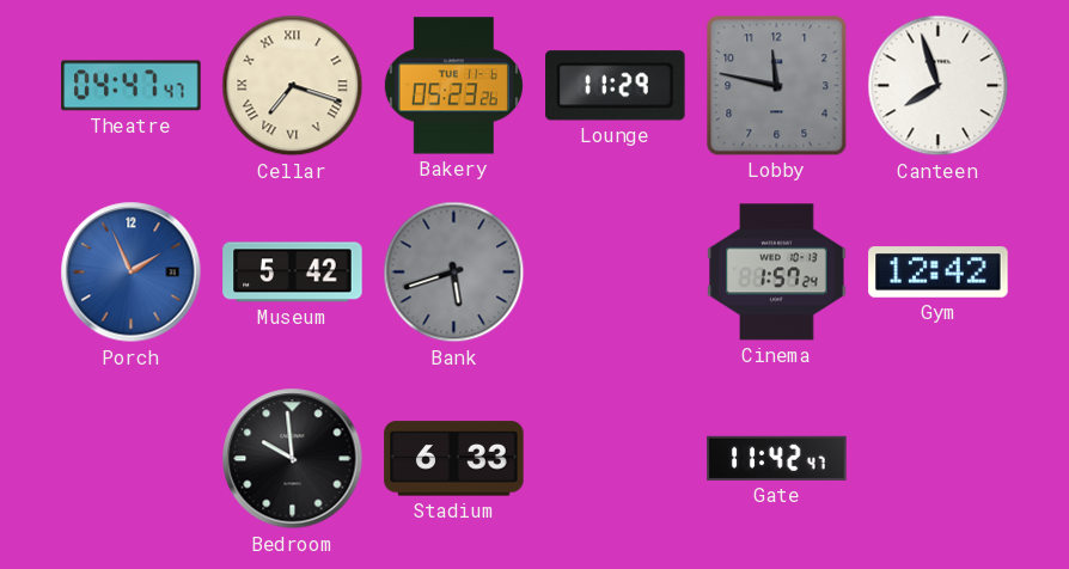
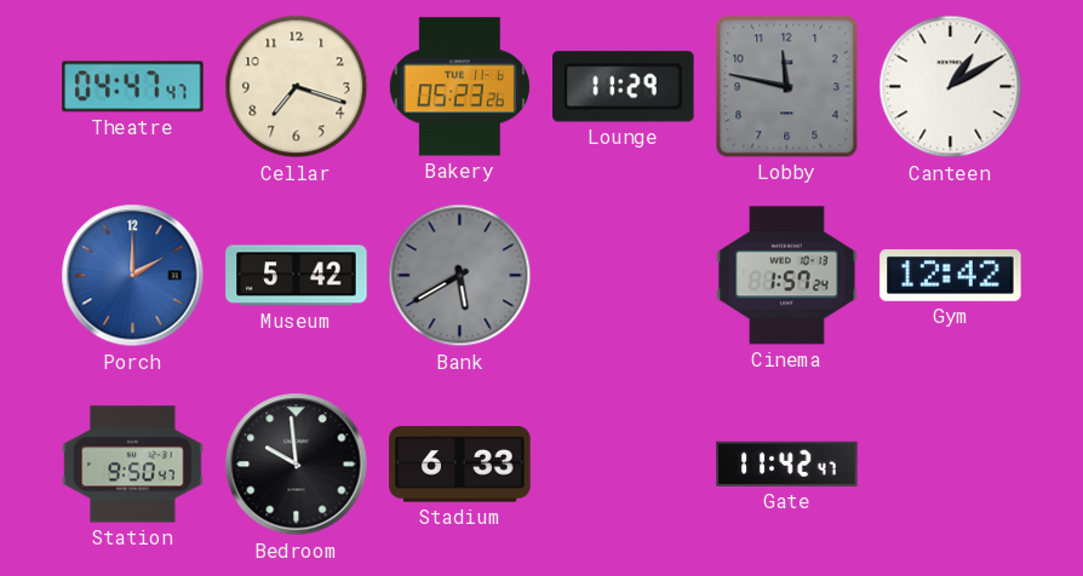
Cellar numerals: Roman -> Arabic
Canteen: 7:57 -> 1:10
Porch: 1:56 -> 2:00
Bank: 5:42 -> 5:40
Station: none -> 9:50
